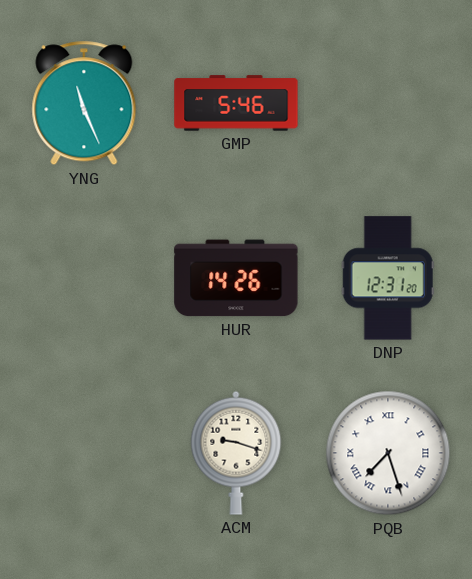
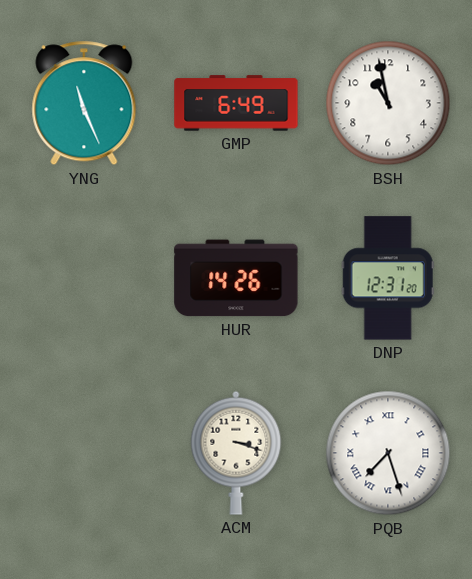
GMP: 5:46 -> 6:49
BSH: none -> 10:58
ACM: 9:18 -> 3:18
